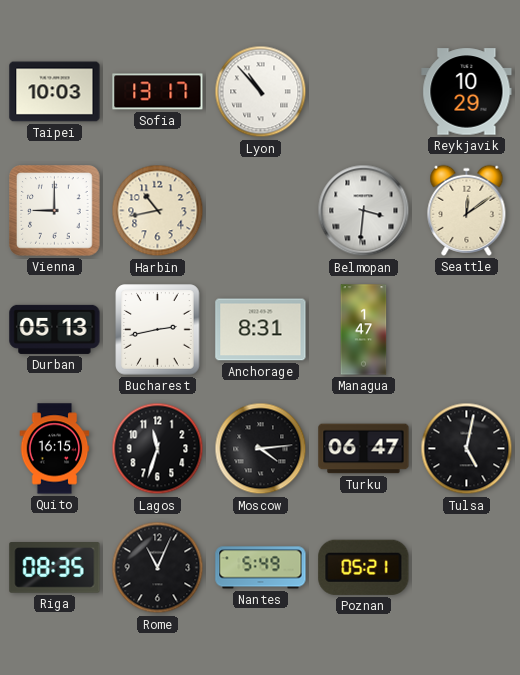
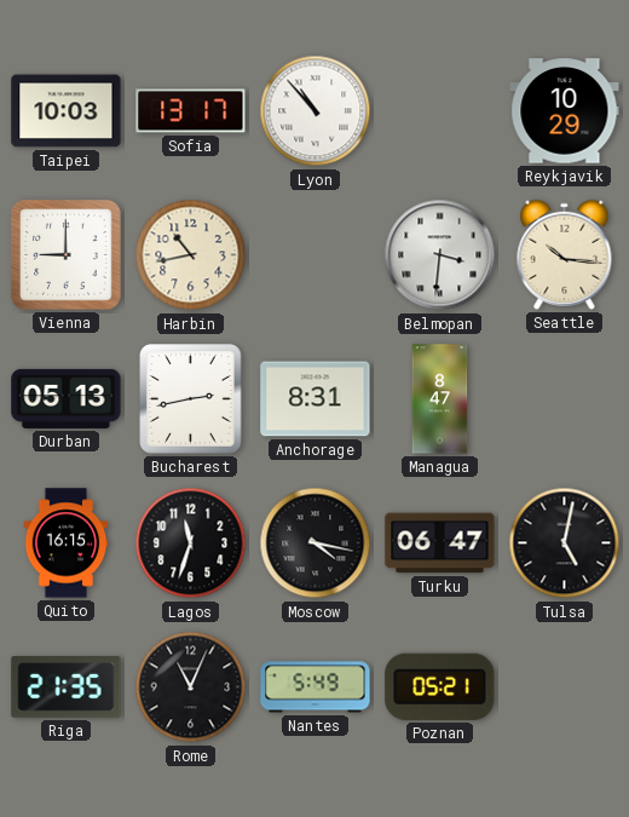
Seattle: 12:09 -> 10:16
Managua: 1:47 -> 8:47
Moscow: 4:14 -> 4:17
Riga: 08:35 -> 21:35
